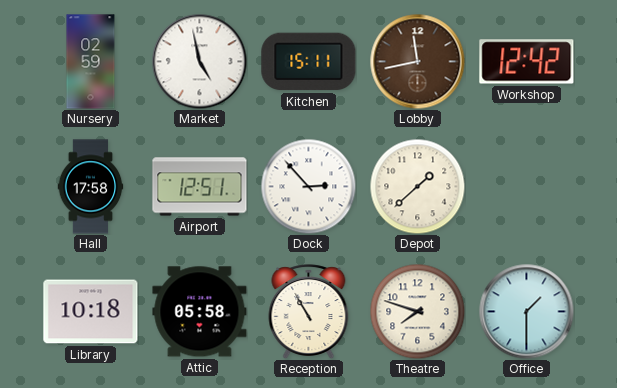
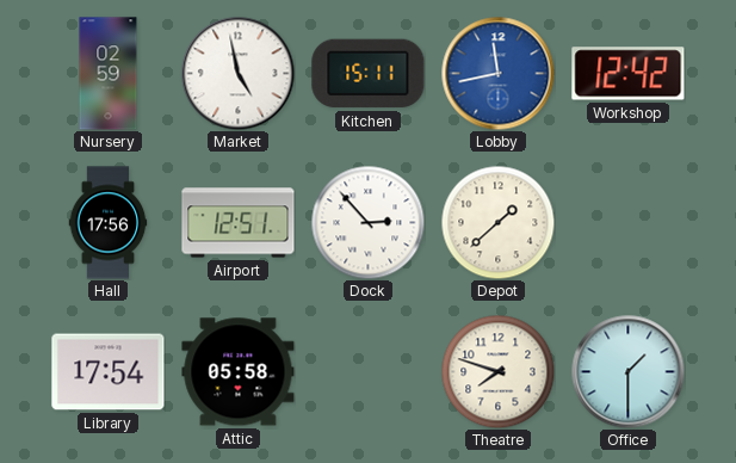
Lobby dial: brown -> blue
Hall: 17:58 -> 17:56
Library: 10:18 -> 17:54
Reception: 10:55 -> none
